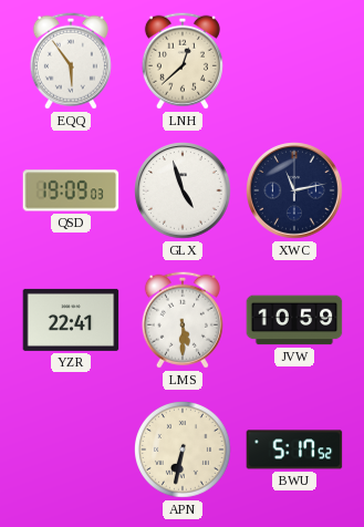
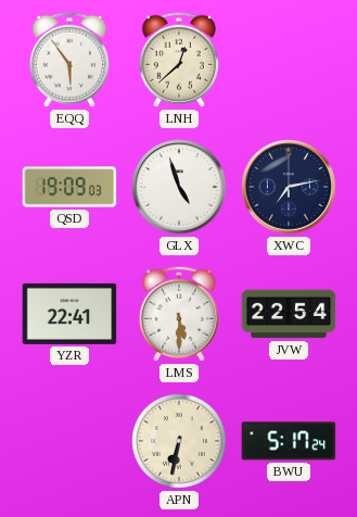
XWC: 11:13 -> 7:13
JVW: 10:59 -> 22:54
BWU: 5:17:52 -> 5:17:24
